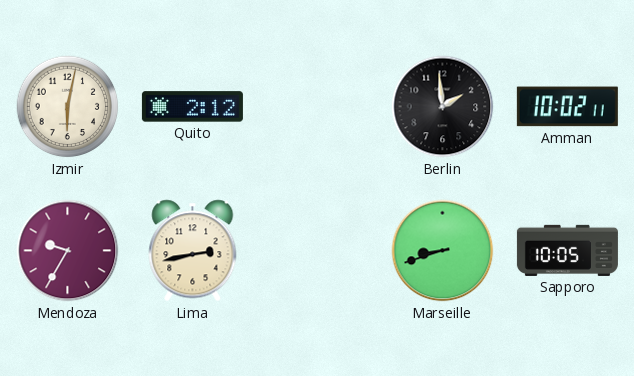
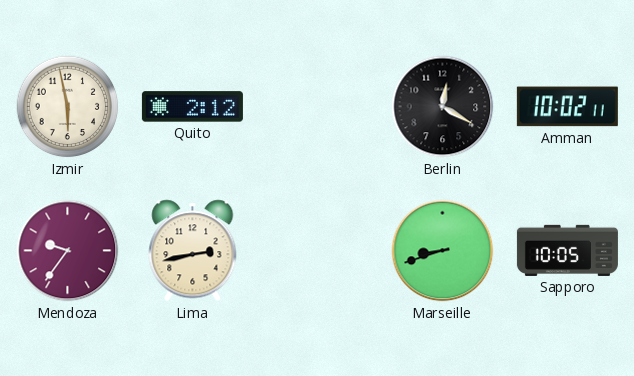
Izmir: 6:02 -> 5:58
Berlin: 1:59 -> 12:20
Mendoza: 9:35 -> 9:36
